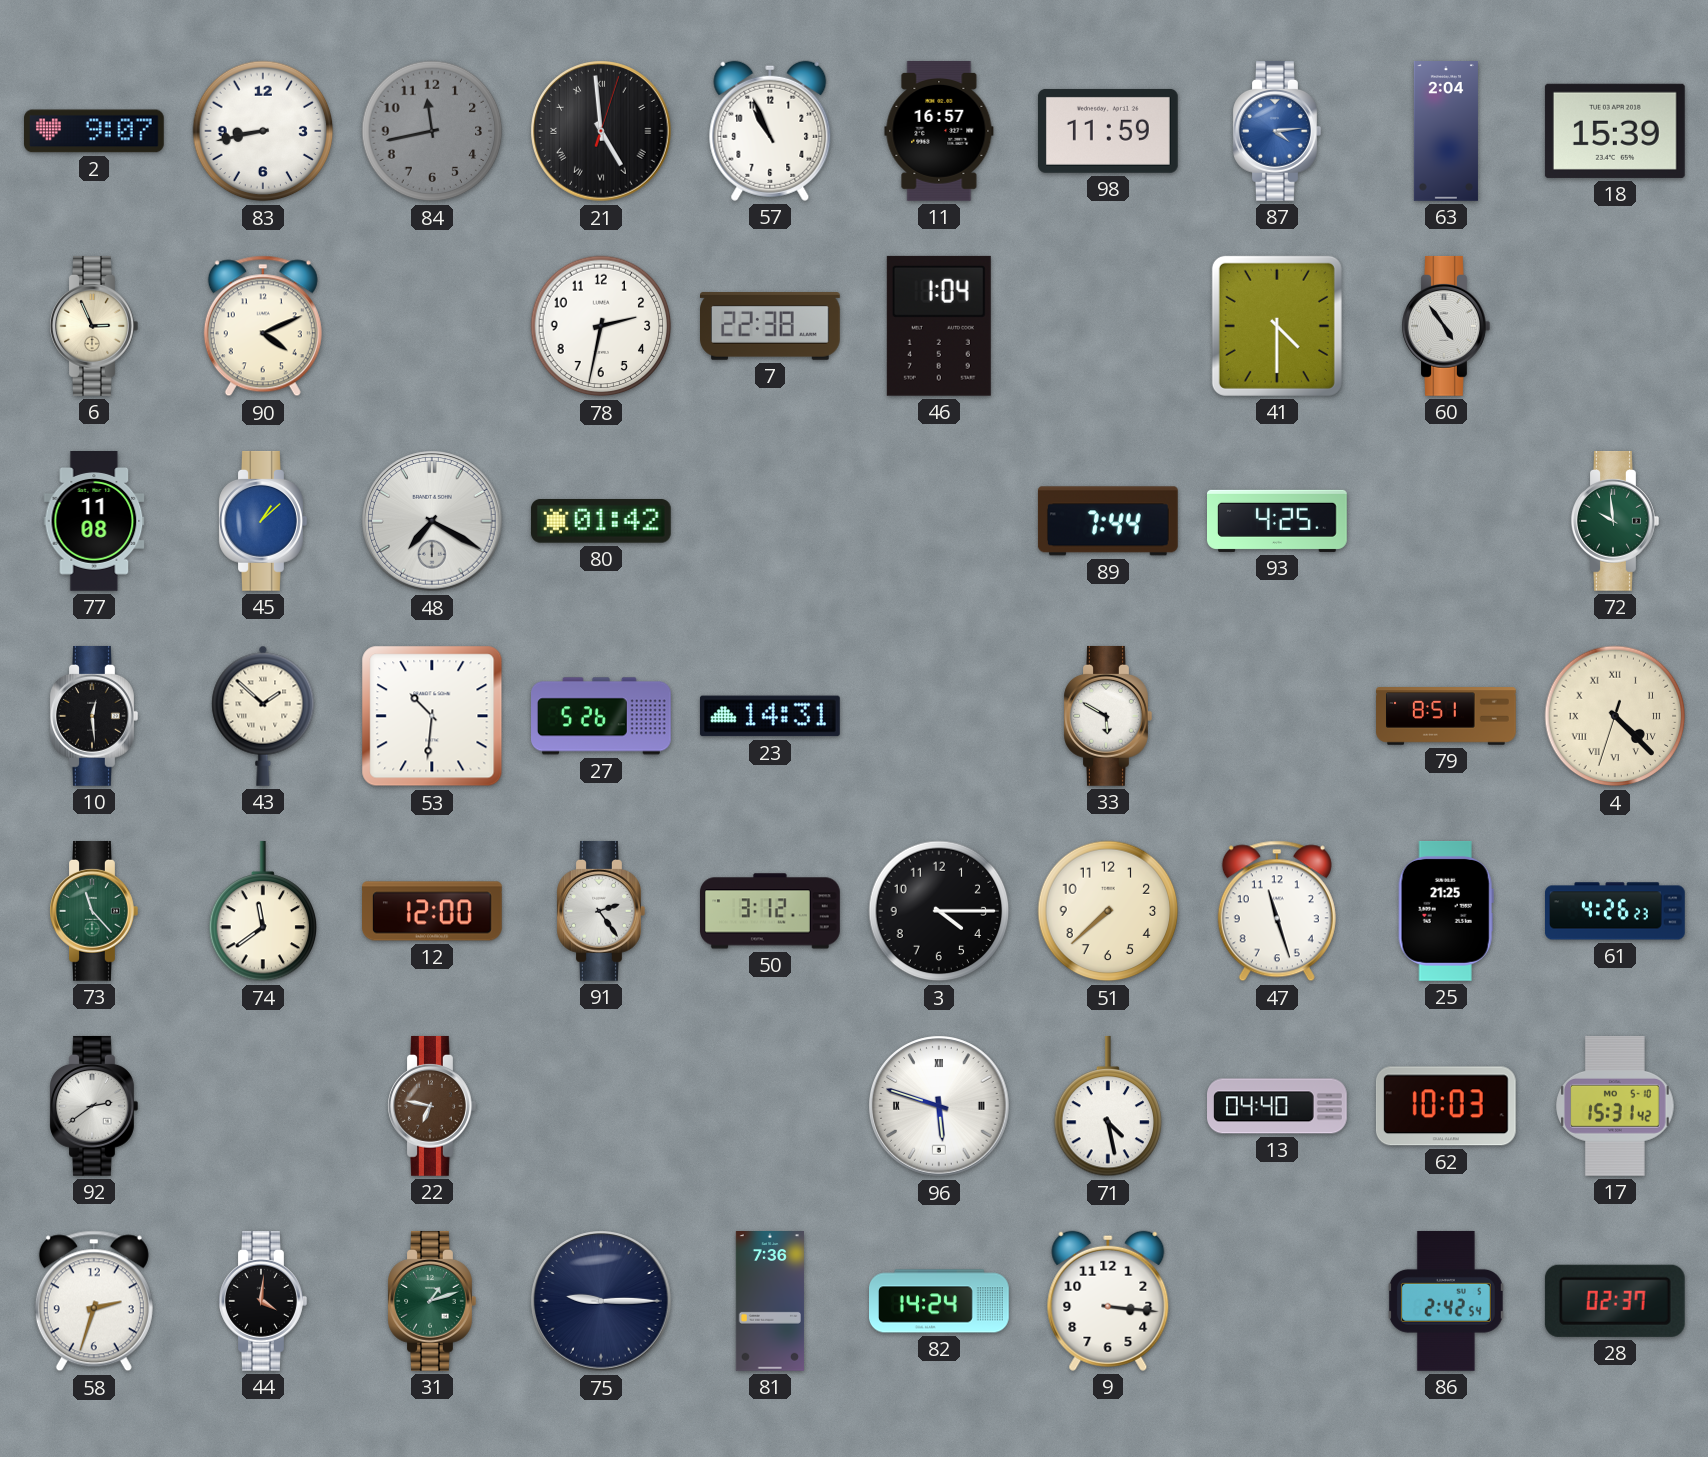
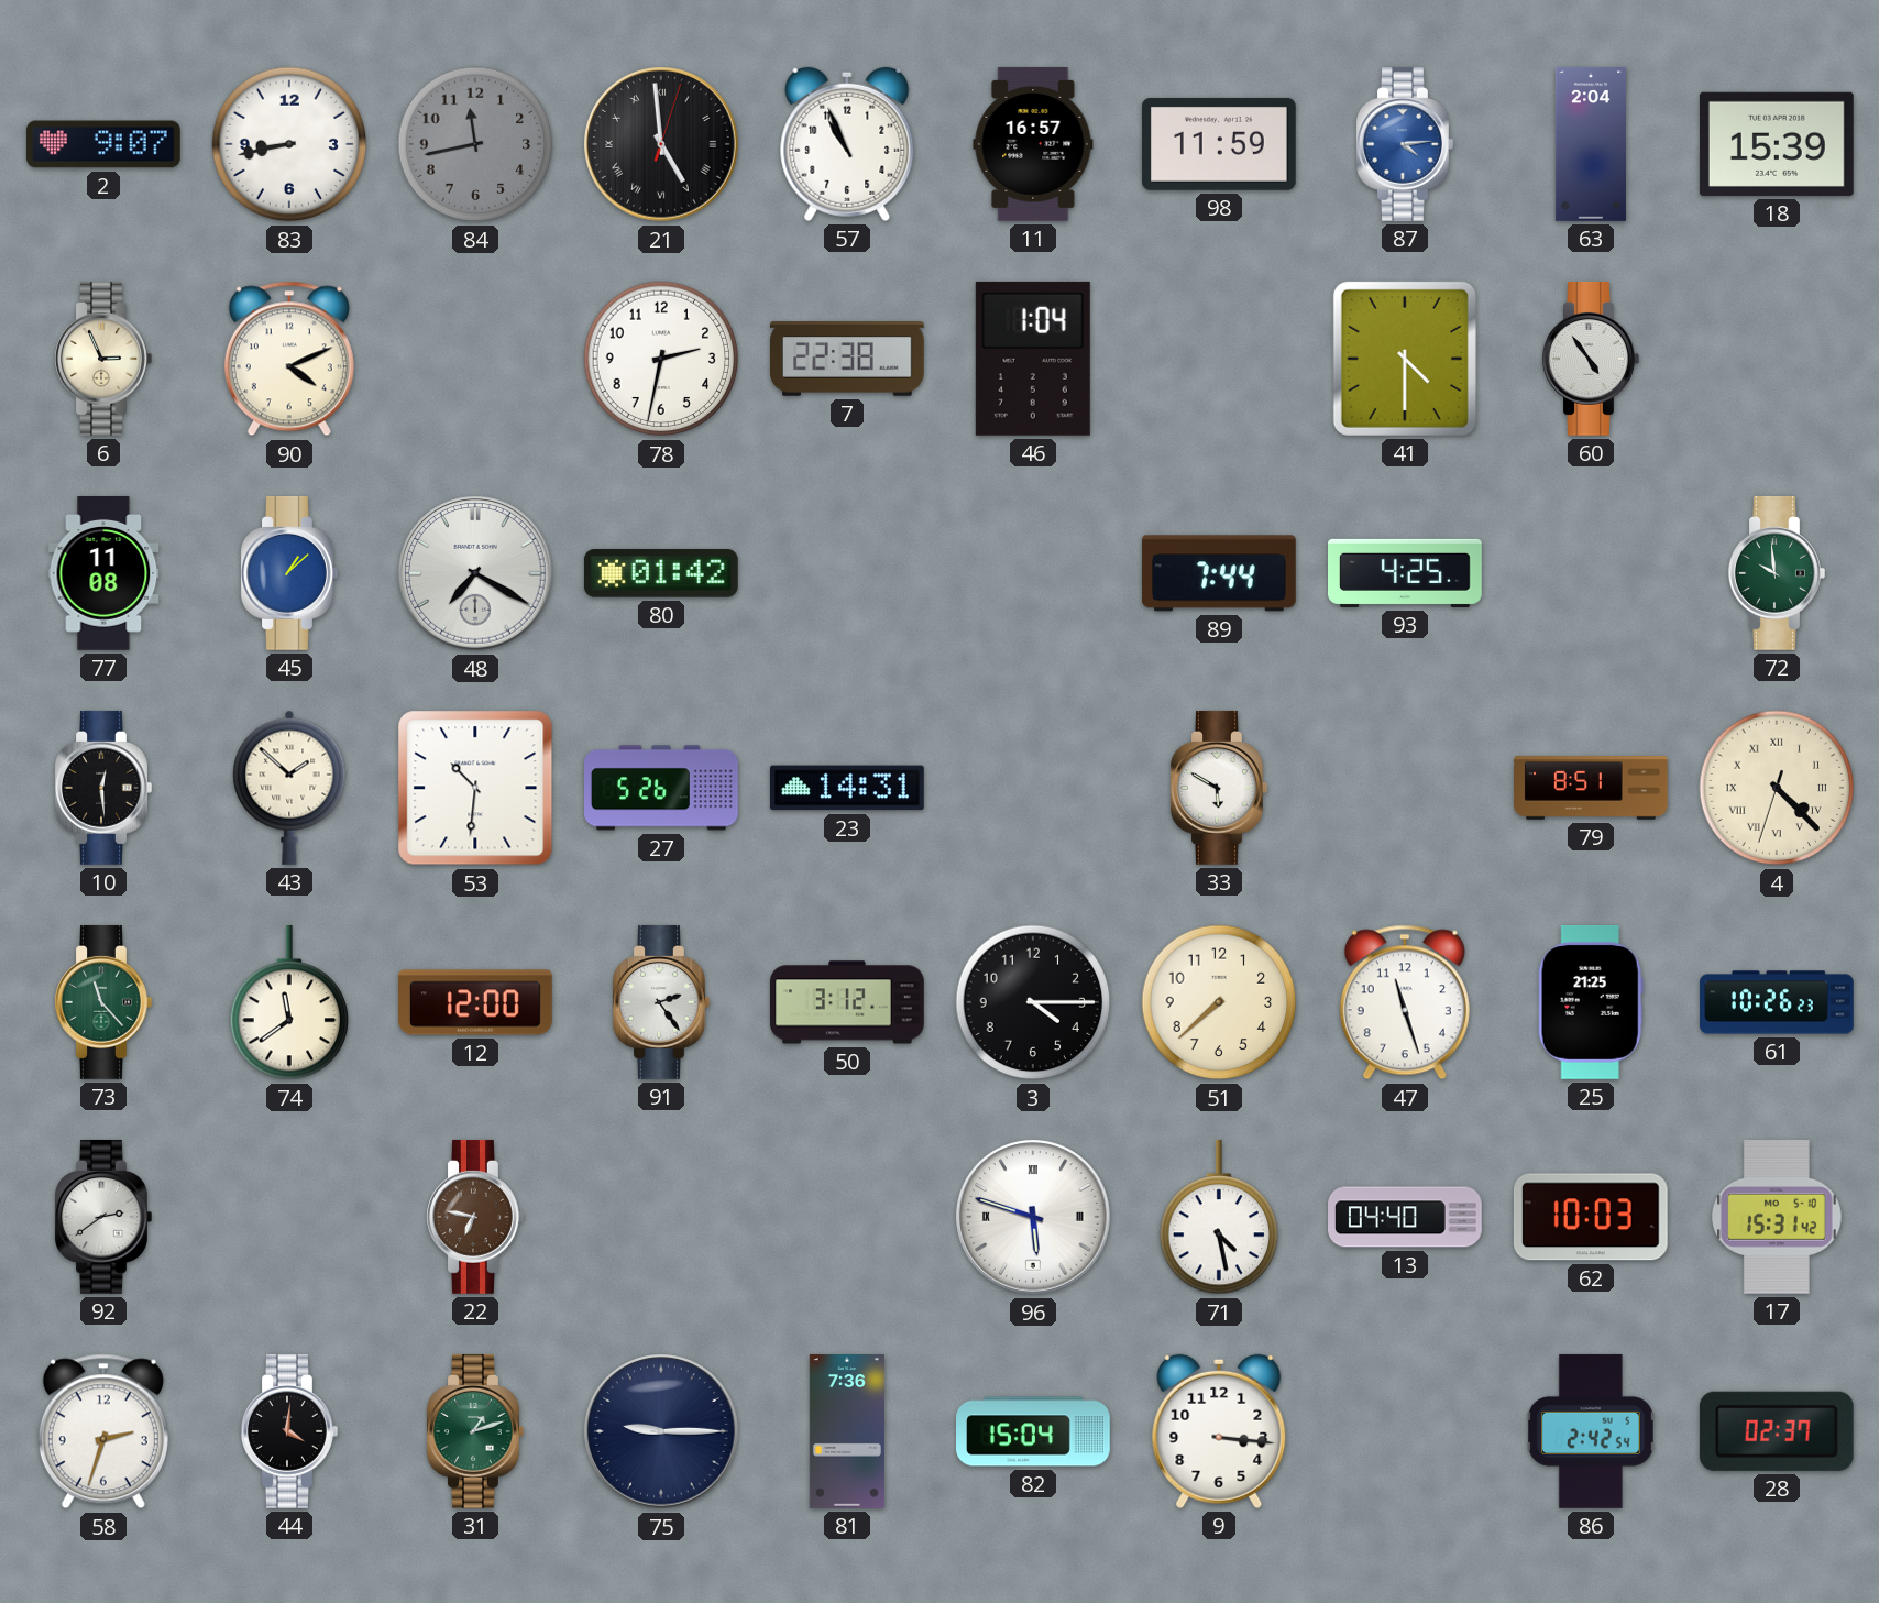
61: 4:26 -> 10:26
82: 14:24 -> 15:04
